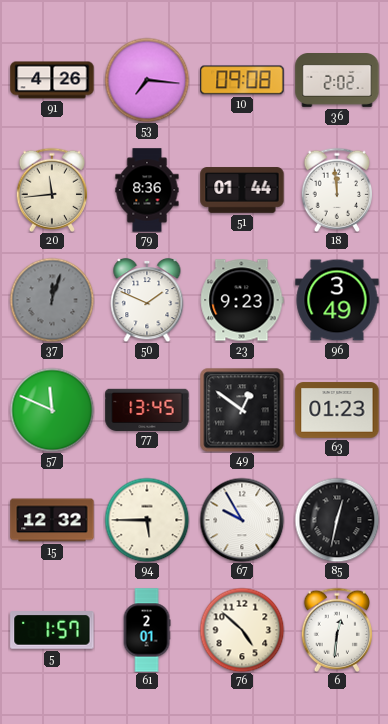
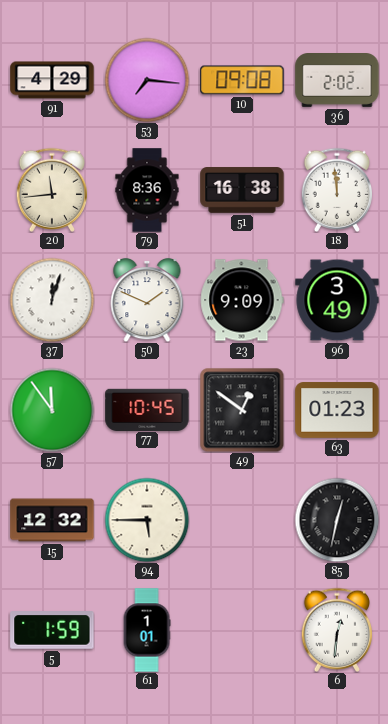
91: 4:26 -> 4:29
51: 01:44 -> 16:38
37 dial: grey -> white
23: 9:23 -> 9:09
57: 11:49 -> 11:54
77: 13:45 -> 10:45
67: 9:55 -> none
5: 1:57 -> 1:59
61: 2:01 -> 1:01
76: 4:52 -> none
